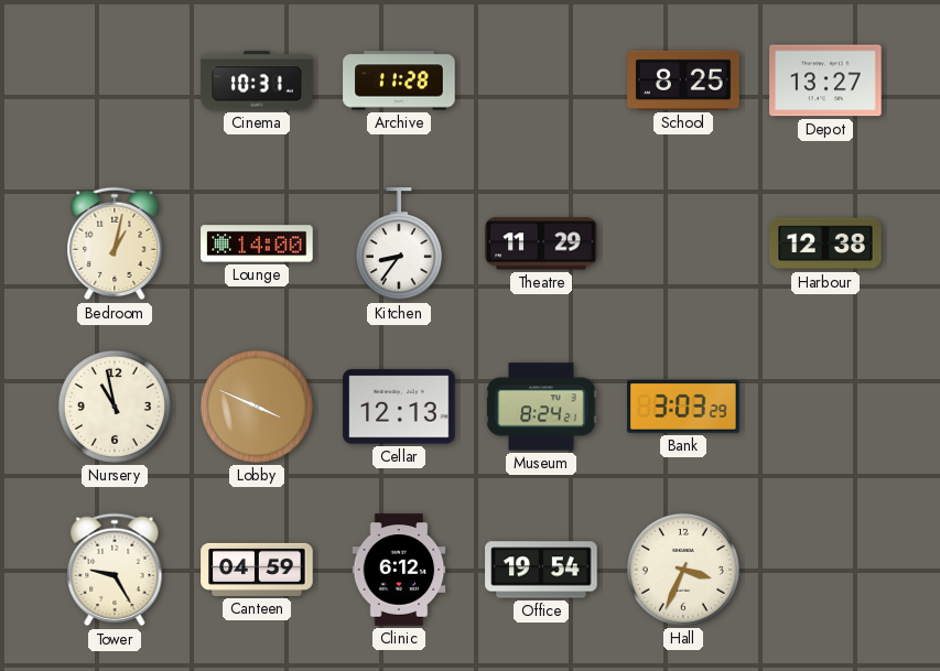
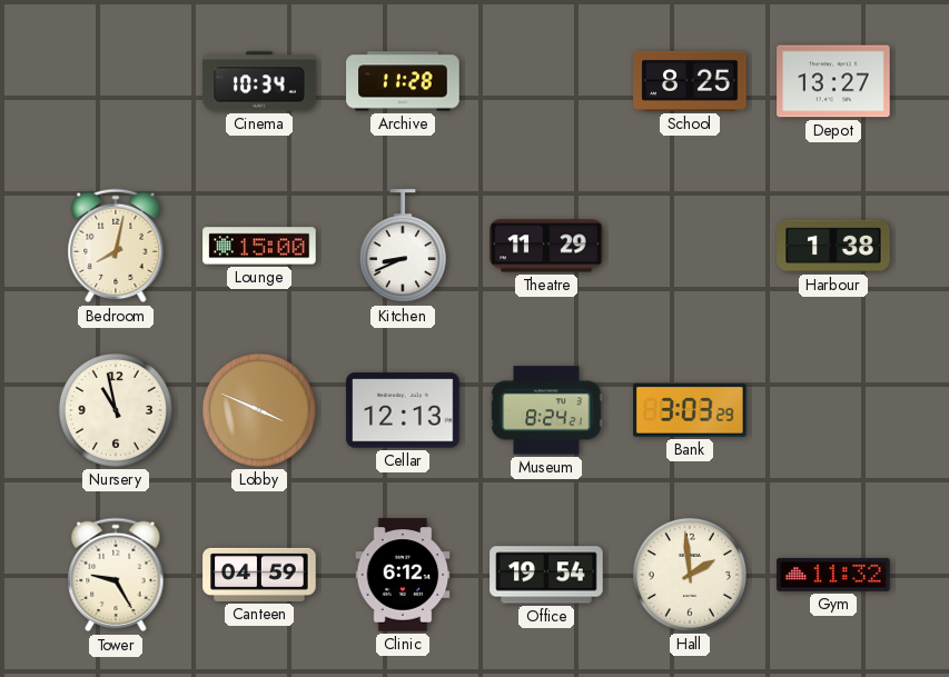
Cinema: 10:31 -> 10:34
Bedroom: 1:02 -> 8:02
Lounge: 14:00 -> 15:00
Kitchen: 8:36 -> 8:41
Harbour: 12:38 -> 1:38
Hall: 3:34 -> 1:59
Gym: none -> 11:32
